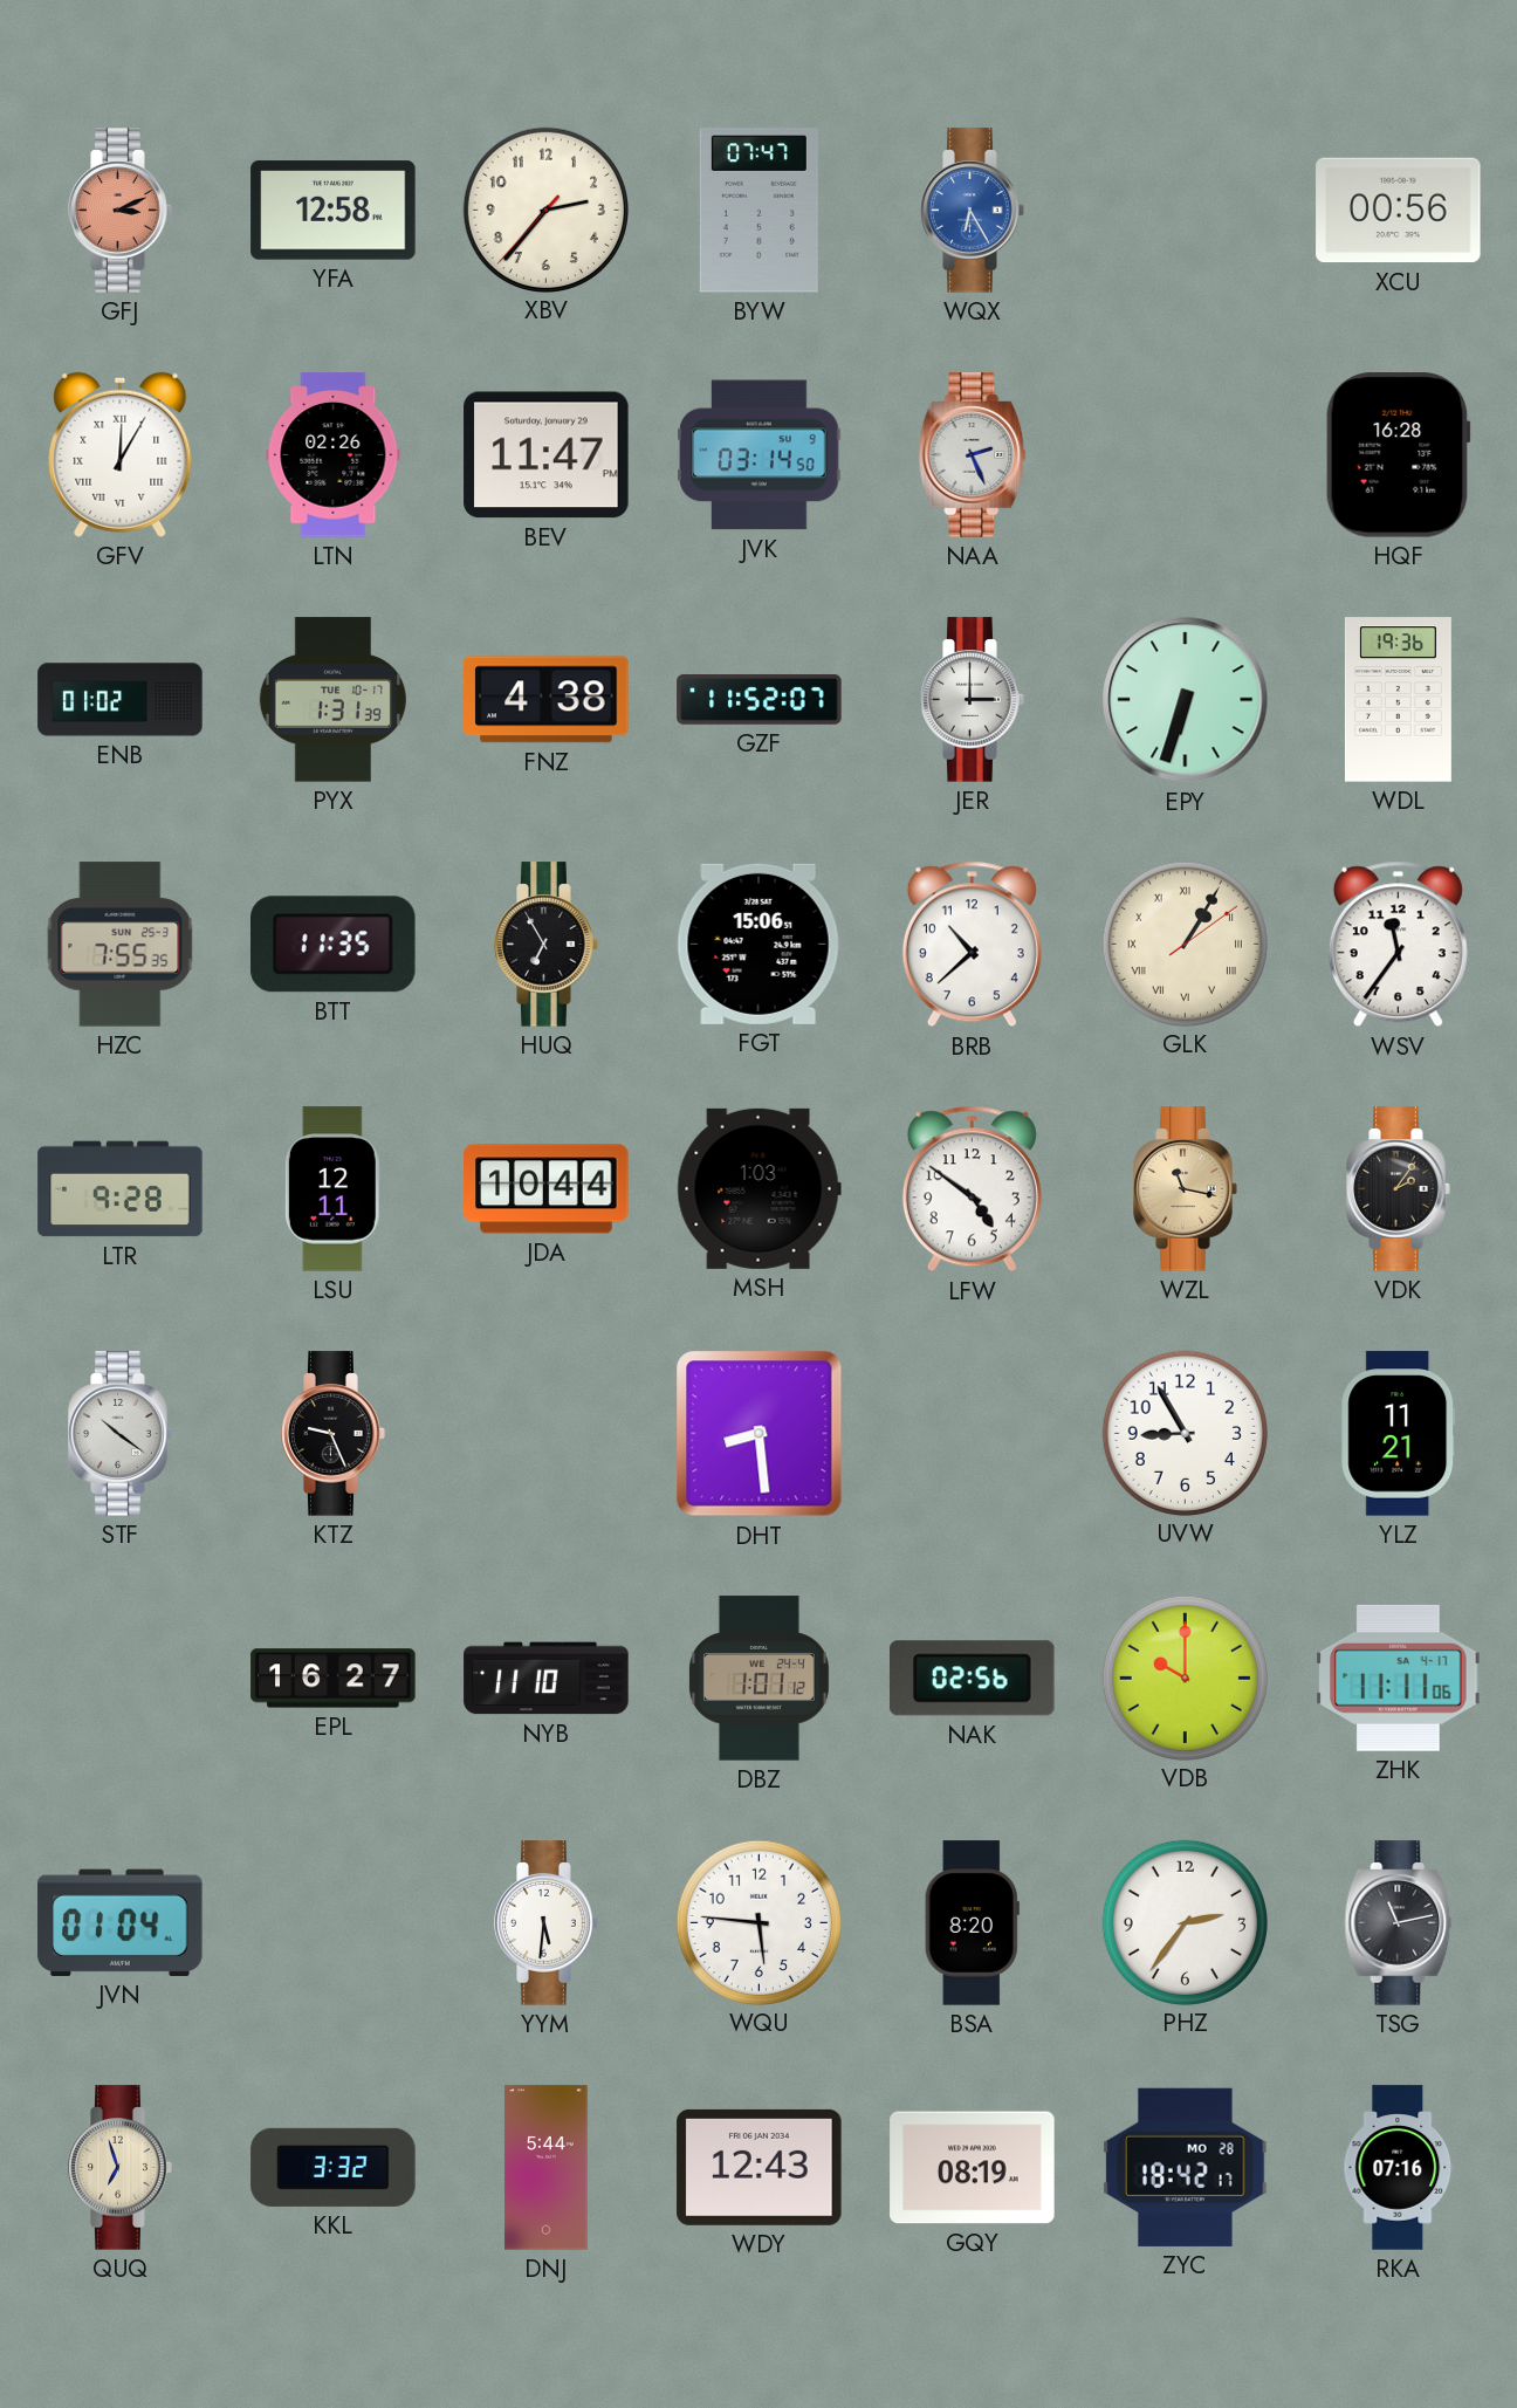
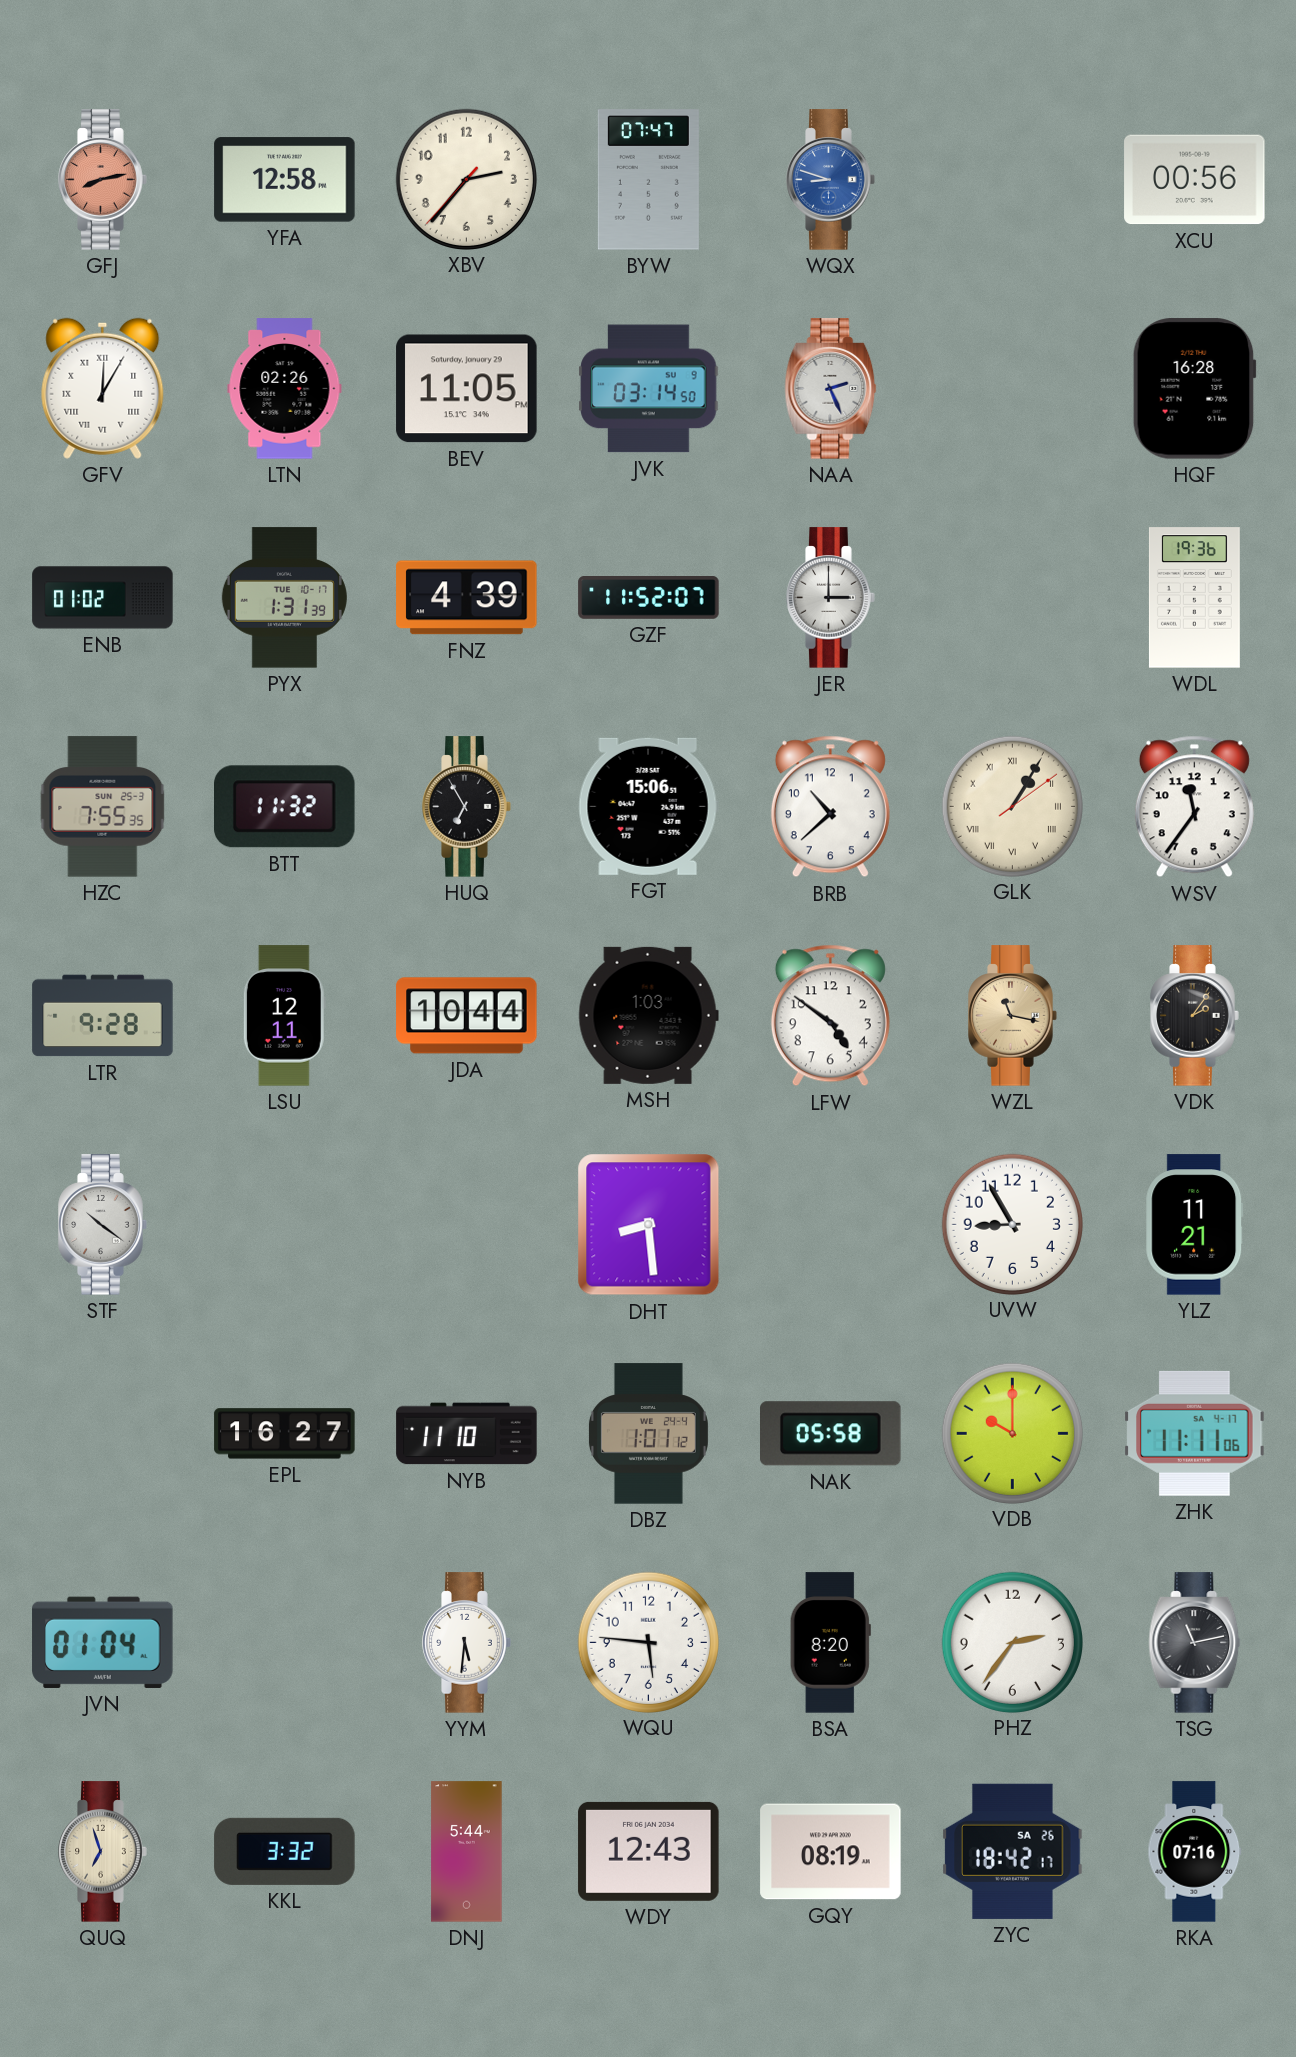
GFJ: 3:11 -> 8:13
WQX: 6:25 -> 8:48
BEV: 11:47 -> 11:05
FNZ: 4:38 -> 4:39
EPY: 6:33 -> none
BTT: 11:35 -> 11:32
KTZ: 9:26 -> none
NAK: 02:56 -> 05:58
ZYC date: MO 28 -> SA 26
